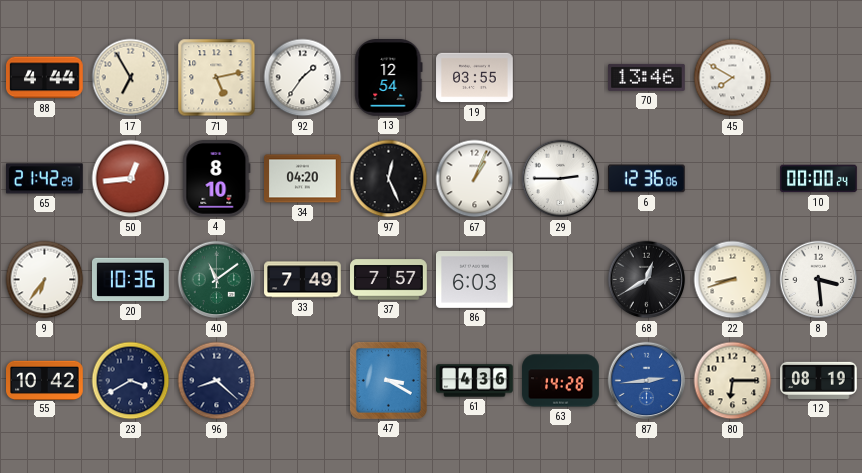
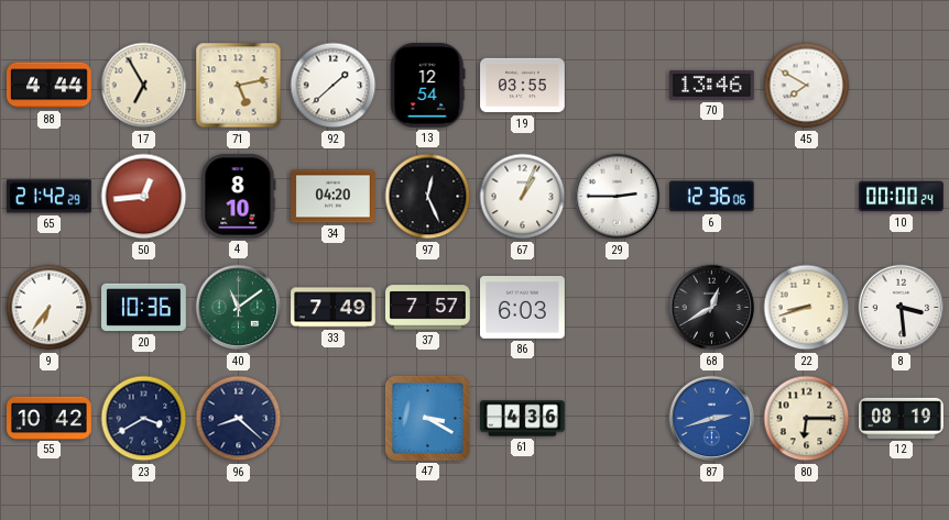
92: 1:36 -> 1:38
63: 14:28 -> none
87: 2:44 -> 2:42
